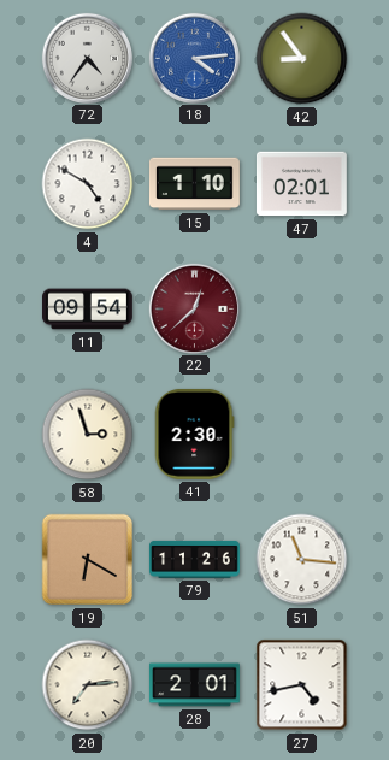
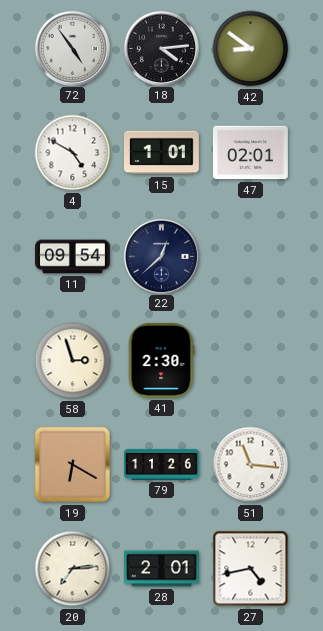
72: 4:36 -> 4:54
18 dial: blue -> black
42: 8:54 -> 8:51
15: 1:10 -> 1:01
22 dial: burgundy -> navy
